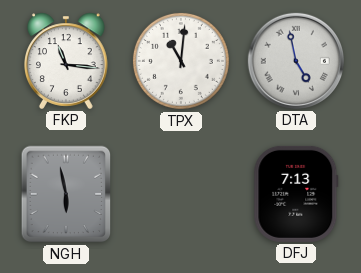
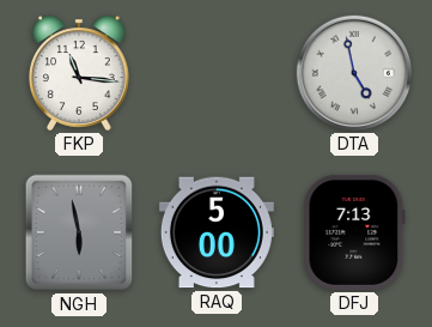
TPX: 11:01 -> none
RAQ: none -> 5:00
